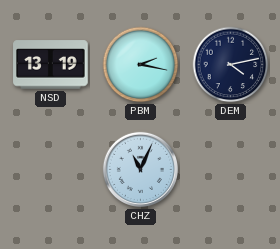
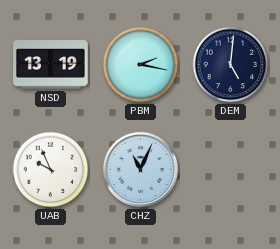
DEM: 4:13 -> 5:01
UAB: none -> 9:56
